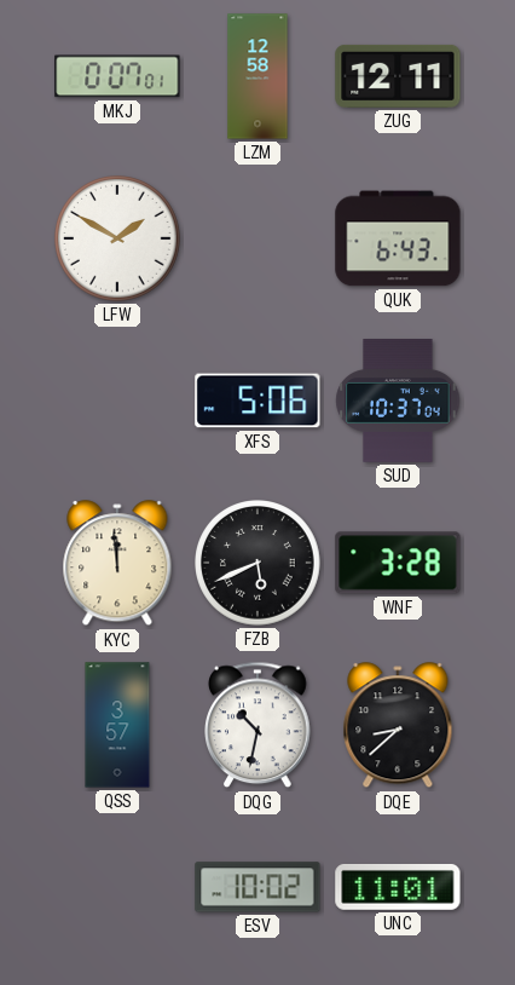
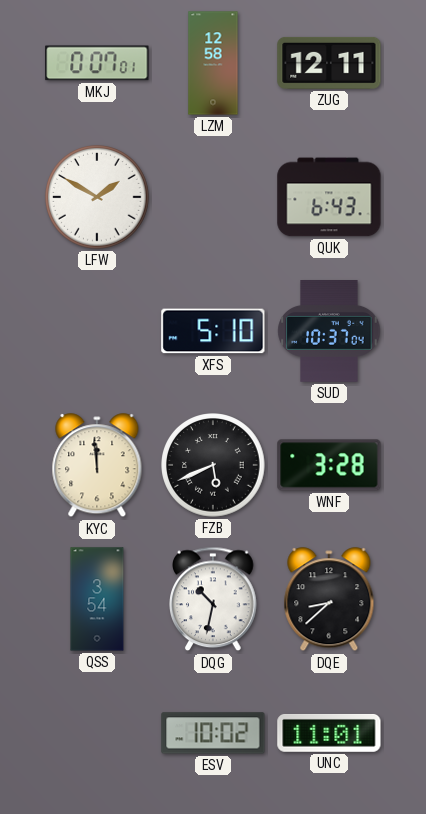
XFS: 5:06 -> 5:10
QSS: 3:57 -> 3:54
